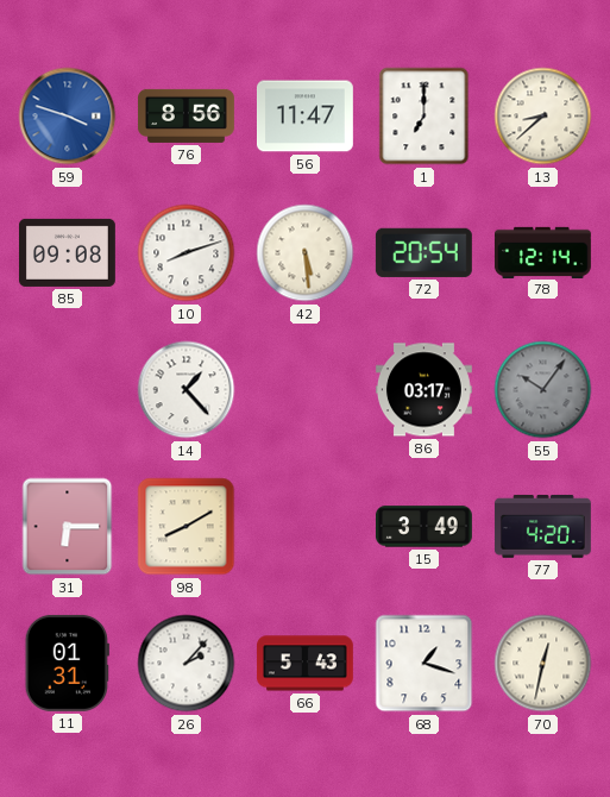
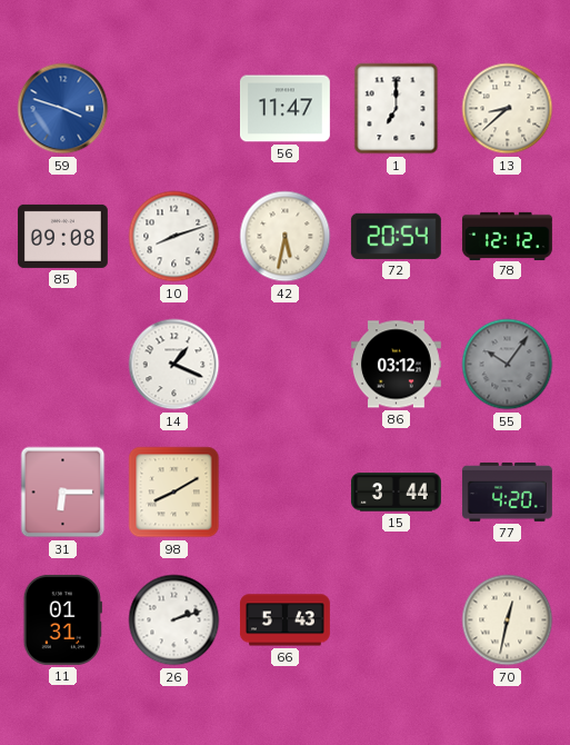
76: 8:56 -> none
42: 5:29 -> 5:32
78: 12:14 -> 12:12
14: 1:23 -> 1:19
86: 03:17 -> 03:12
15: 3:49 -> 3:44
26: 2:07 -> 2:12
68: 1:18 -> none
